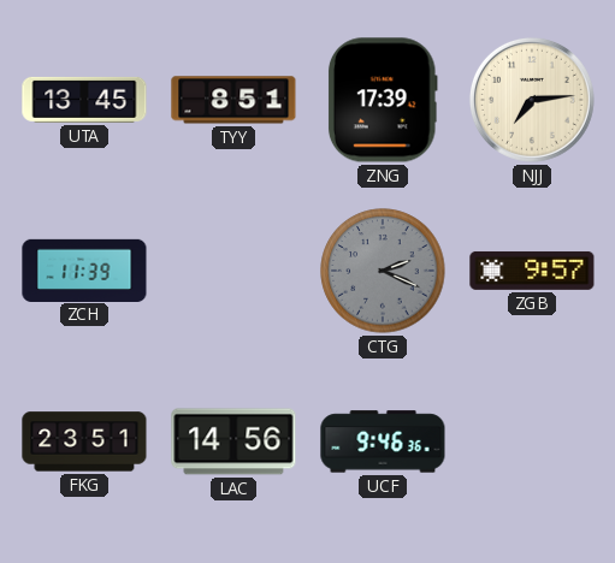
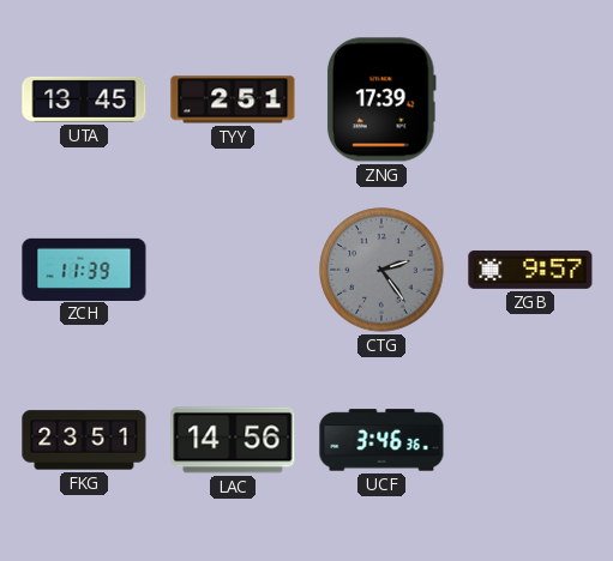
TYY: 8:51 -> 2:51
NJJ: 7:14 -> none
CTG: 2:19 -> 2:24
UCF: 9:46 -> 3:46
